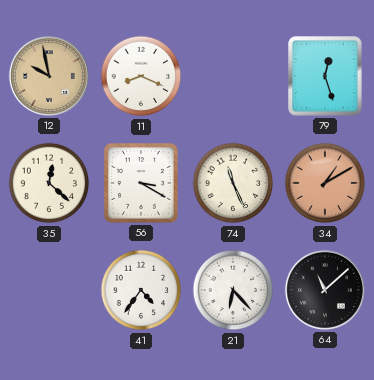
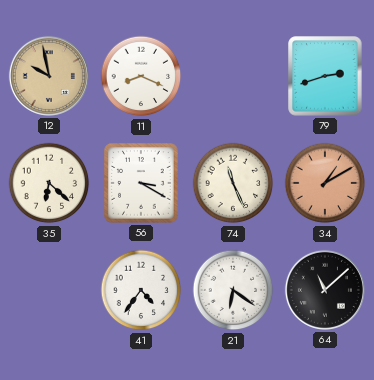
79: 12:27 -> 2:42
35: 12:22 -> 6:22
21: 6:23 -> 6:21
